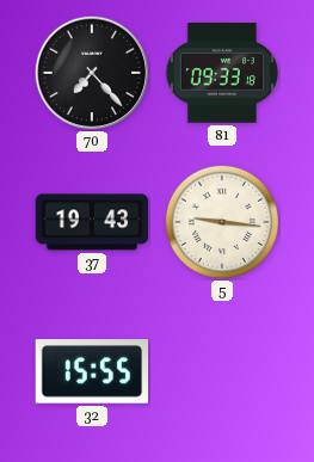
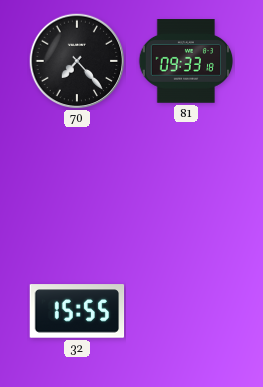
37: 19:43 -> none
5: 9:16 -> none
